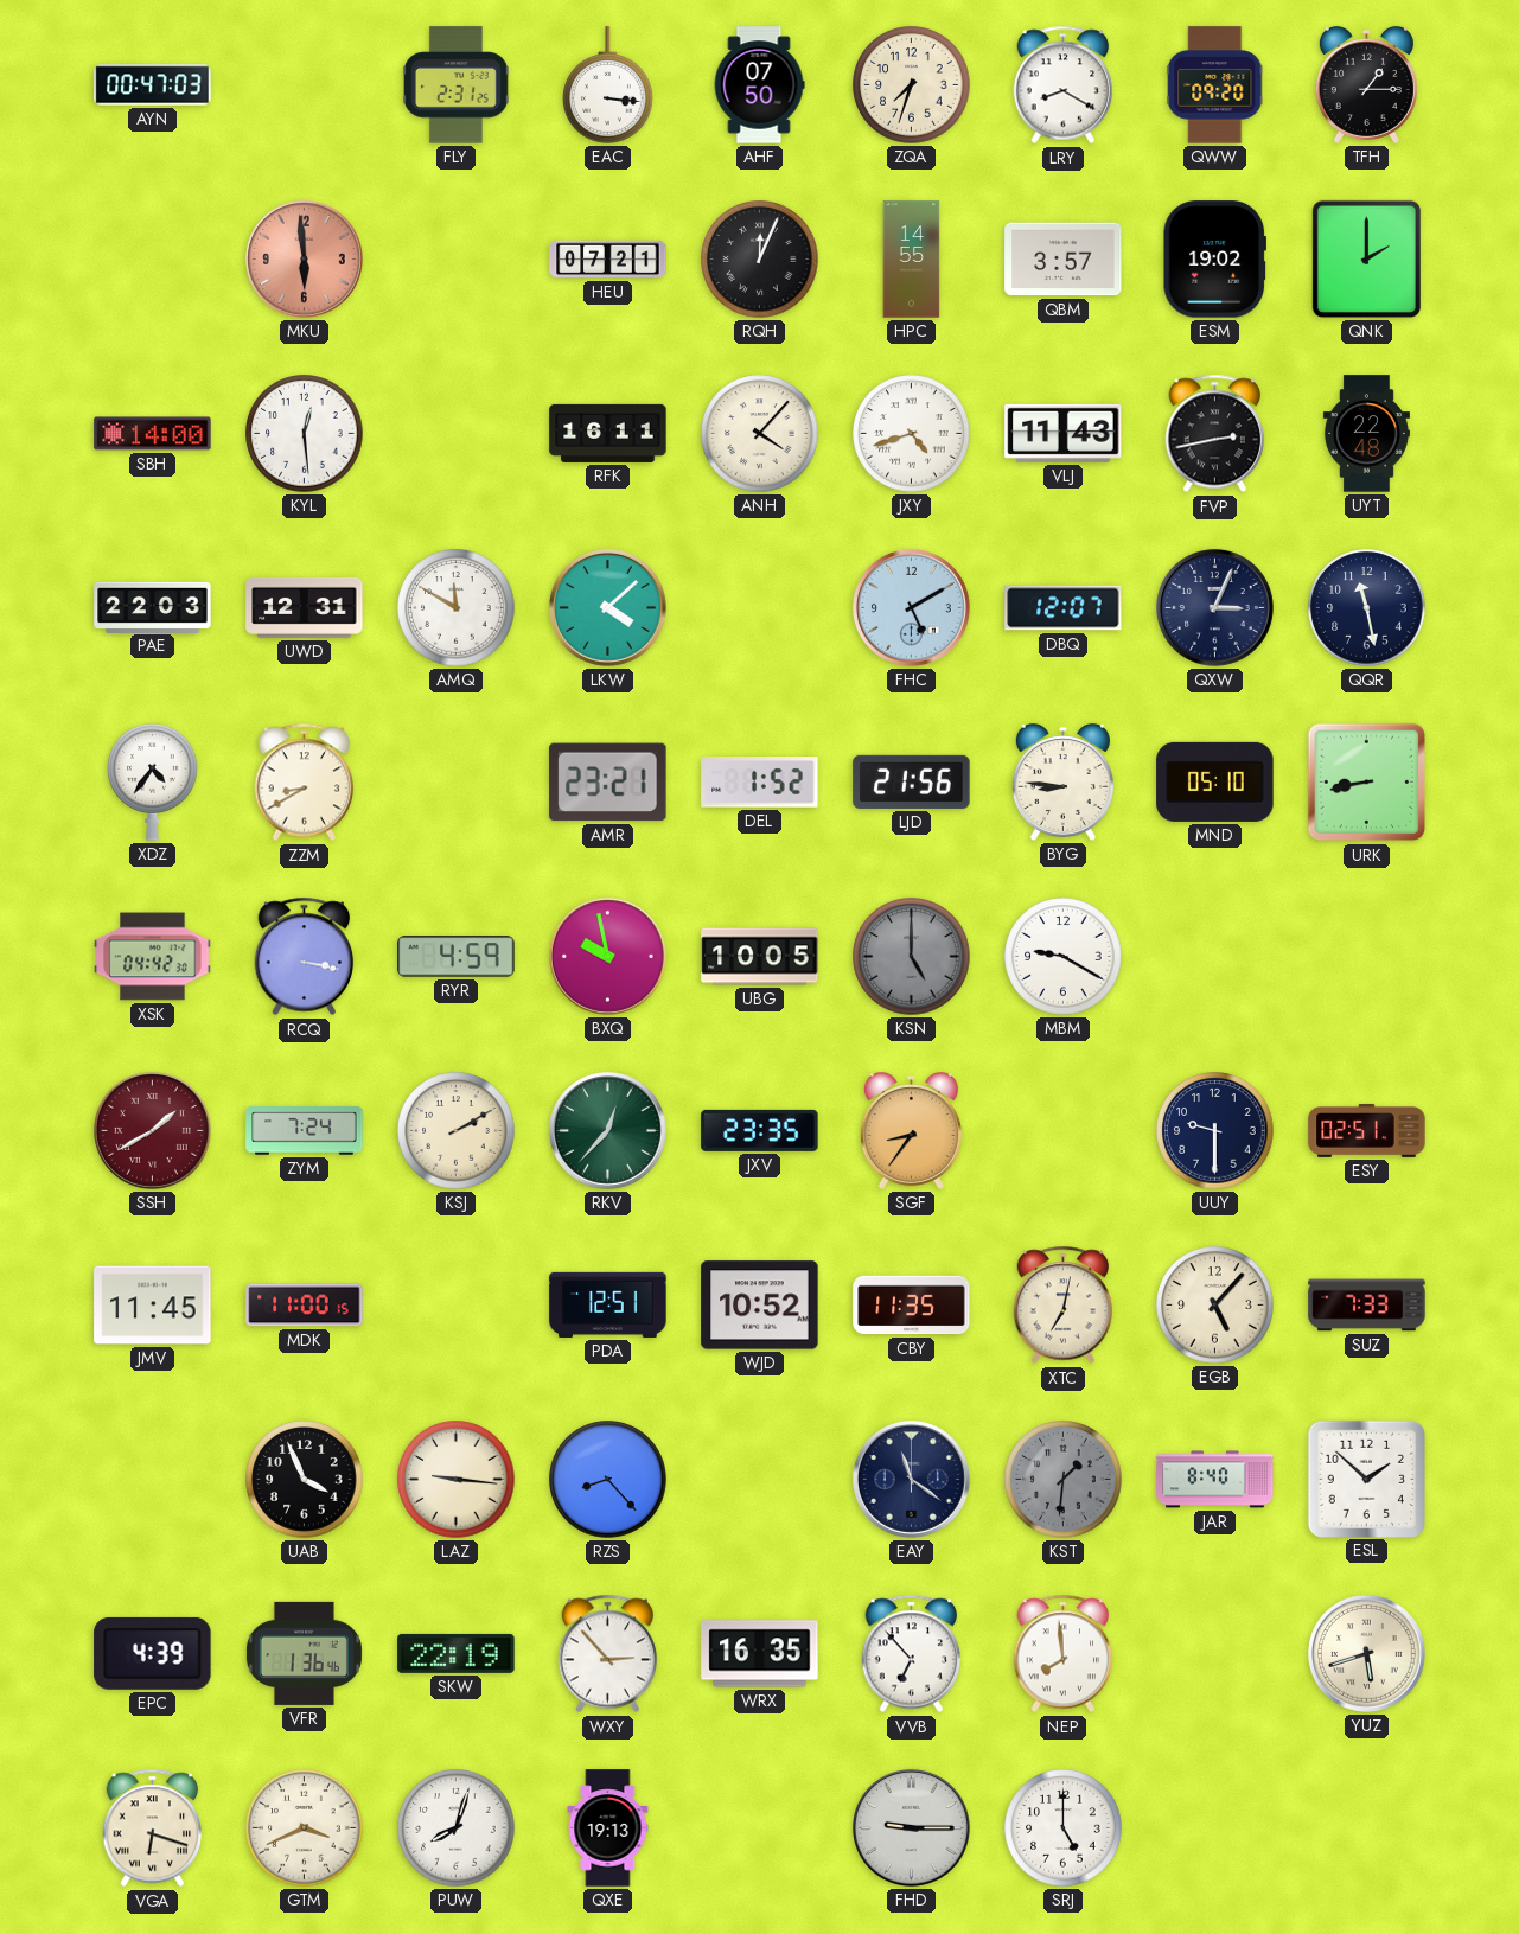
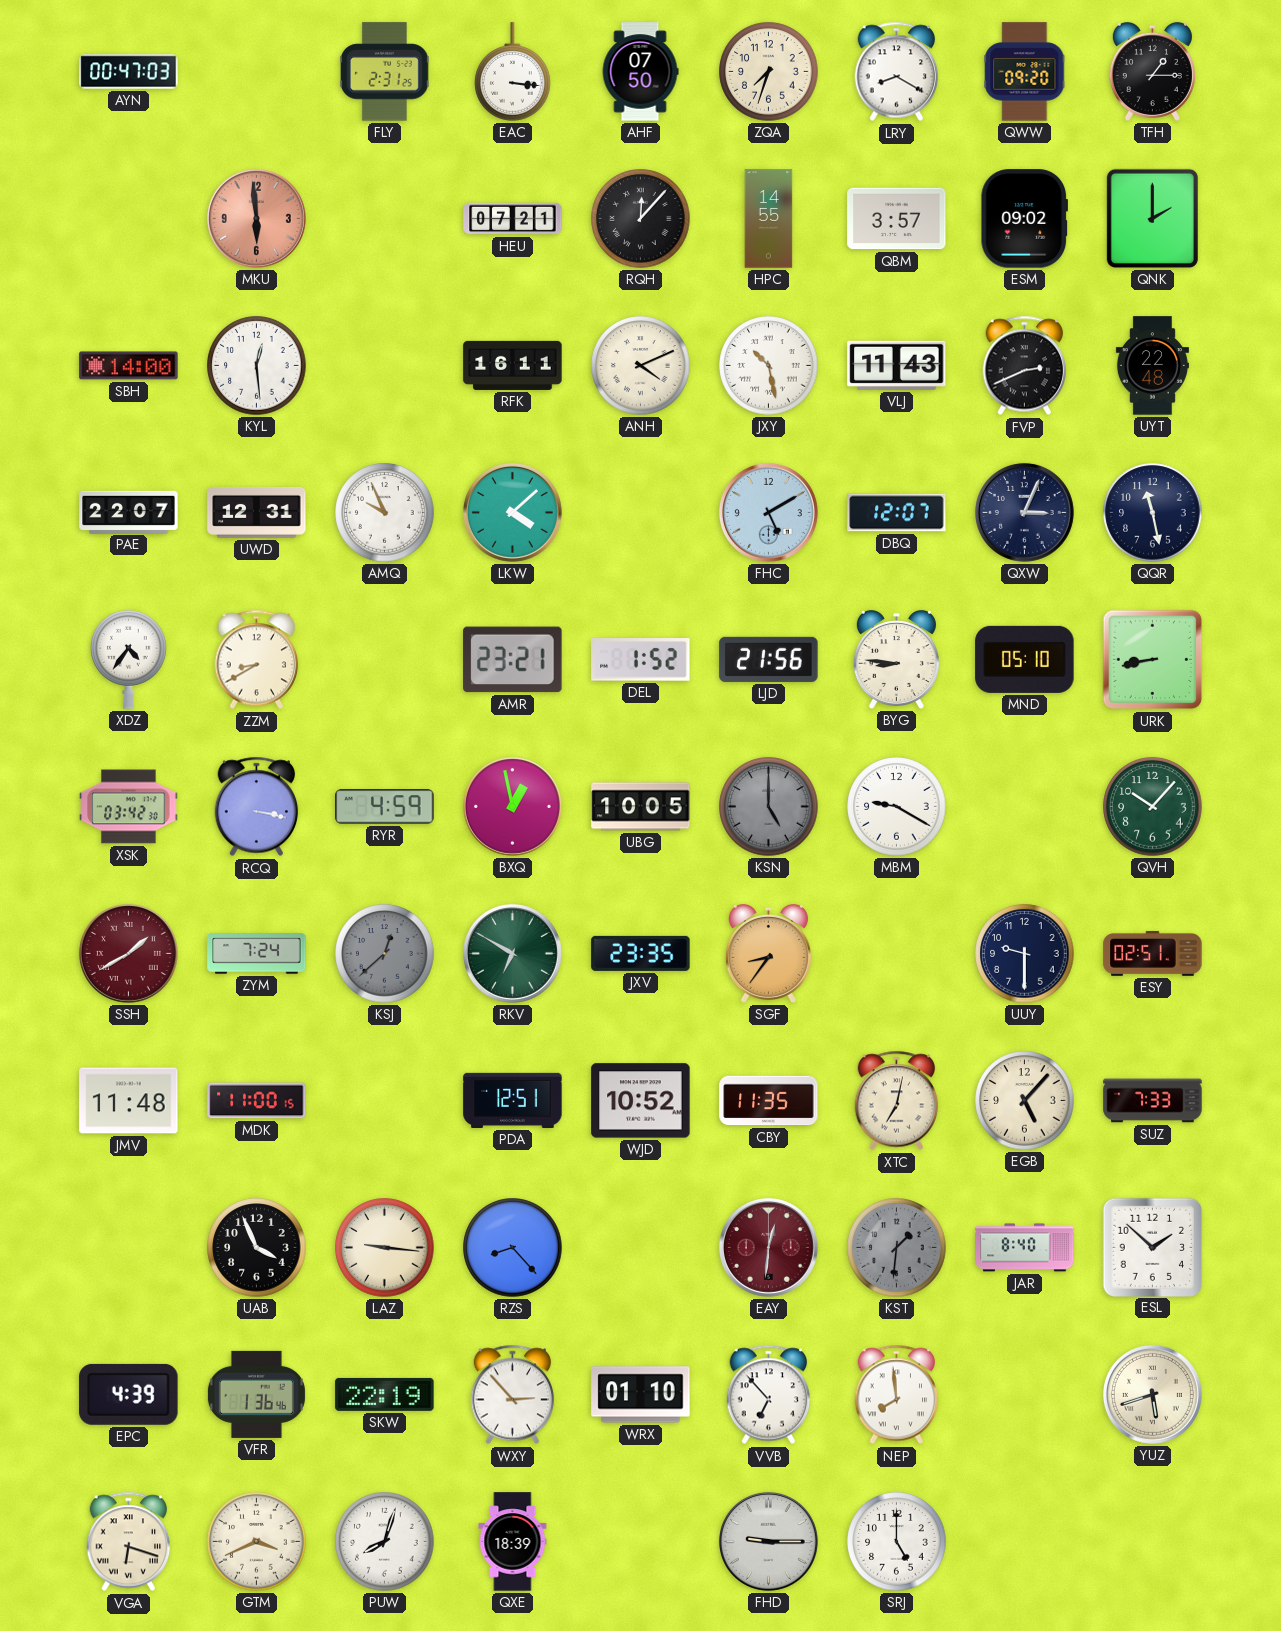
RQH: 12:04 -> 12:07
ESM: 19:02 -> 09:02
ANH: 4:07 -> 4:11
JXY: 4:42 -> 10:28
FVP: 2:43 -> 2:41
PAE: 22:03 -> 22:07
AMQ: 11:50 -> 9:56
XSK: 04:42 -> 03:42
BXQ: 9:58 -> 12:58
QVH: none -> 10:07
KSJ: 2:10 -> 12:38
KSJ dial: cream -> grey
RKV: 12:37 -> 6:50
JMV: 11:45 -> 11:48
EAY: 11:21 -> 12:31
EAY dial: navy -> burgundy
WRX: 16:35 -> 01:10
QXE: 19:13 -> 18:39
